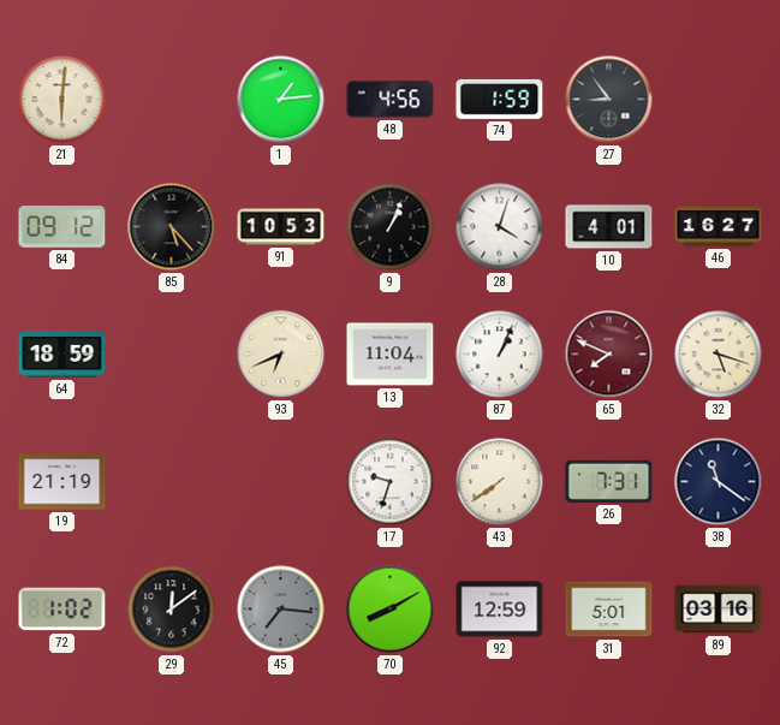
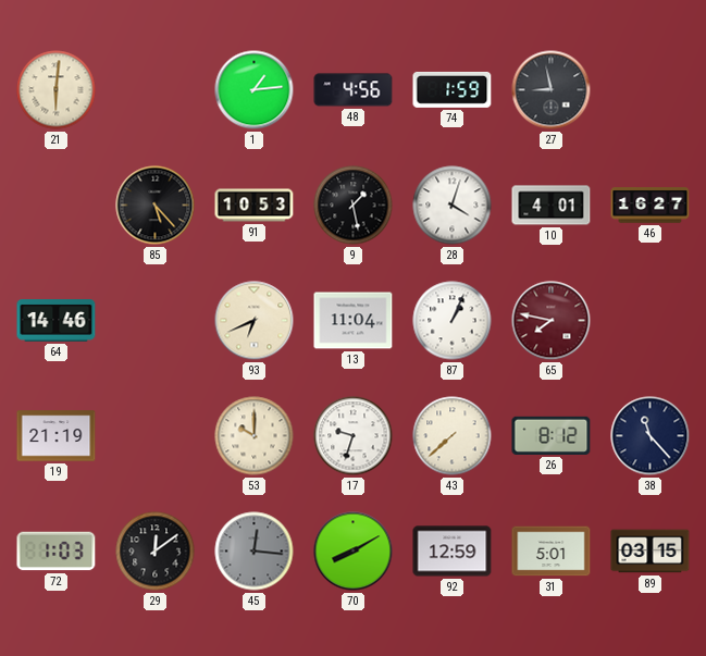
27: 8:54 -> 8:58
84: 09:12 -> none
9: 1:04 -> 1:28
64: 18:59 -> 14:46
65: 7:49 -> 7:47
32: 5:18 -> none
53: none -> 10:00
43: 7:39 -> 7:38
26: 7:31 -> 8:12
38: 11:21 -> 11:23
72: 1:02 -> 1:03
45: 7:16 -> 12:16
89: 03:16 -> 03:15
